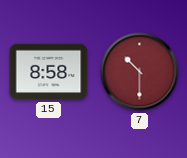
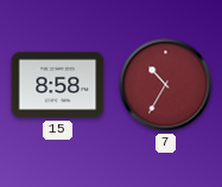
7: 10:30 -> 10:35
